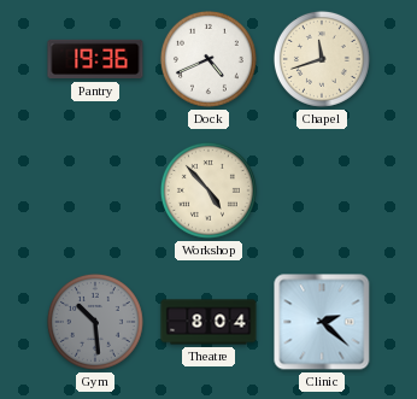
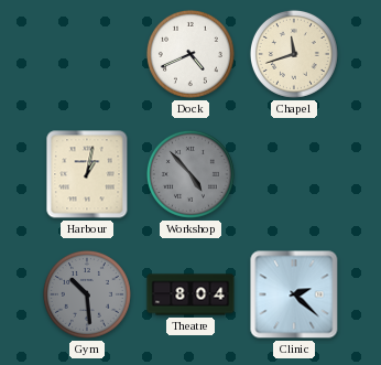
Pantry: 19:36 -> none
Harbour: none -> 1:02
Workshop dial: cream -> grey
